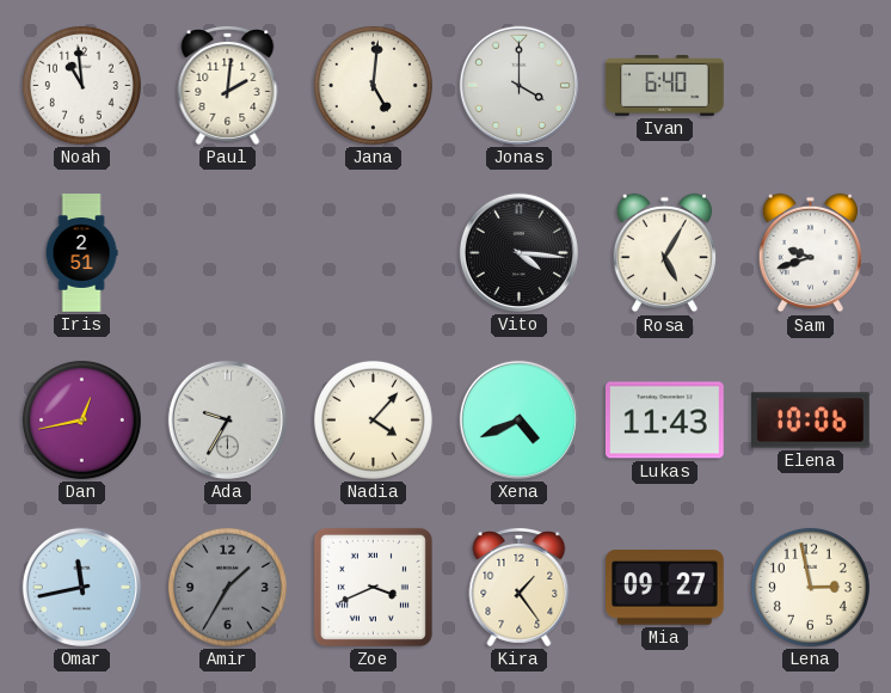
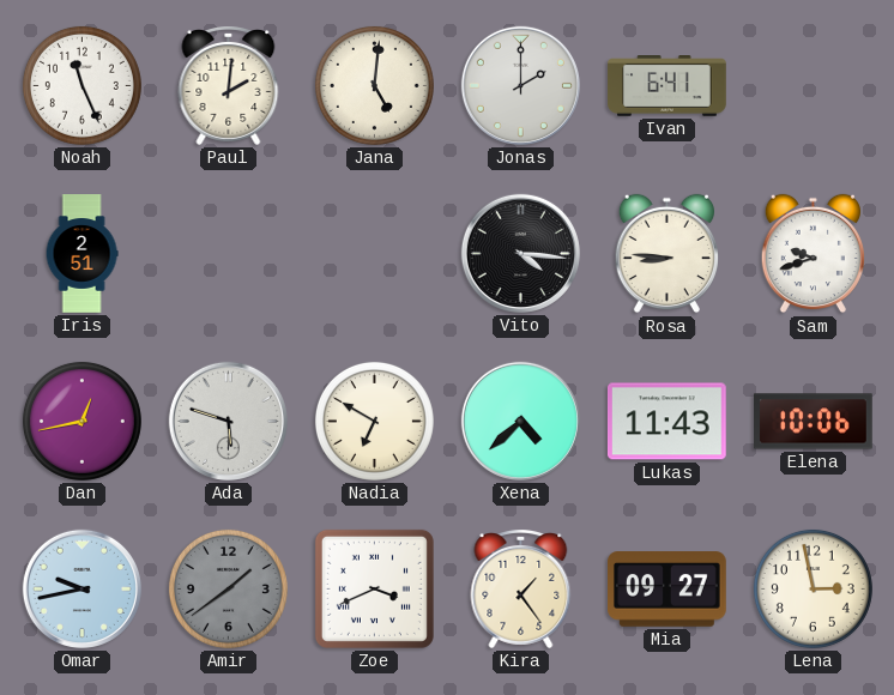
Noah: 10:59 -> 11:26
Jonas: 4:00 -> 2:00
Ivan: 6:40 -> 6:41
Rosa: 5:05 -> 8:46
Ada: 9:35 -> 5:48
Nadia: 4:07 -> 6:50
Xena: 4:41 -> 4:38
Omar: 11:43 -> 9:43
Amir: 1:35 -> 1:39
